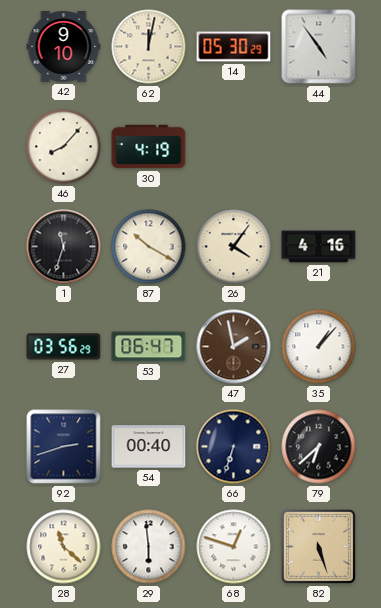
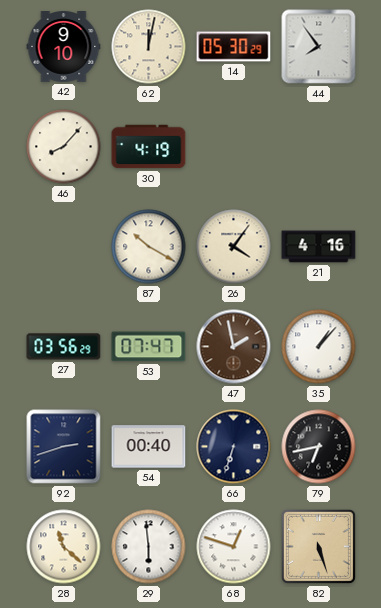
44: 4:54 -> 7:54
1: 11:33 -> none
53: 06:47 -> 07:47
79: 6:38 -> 6:43
